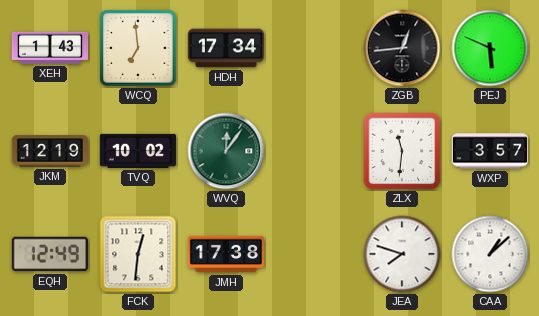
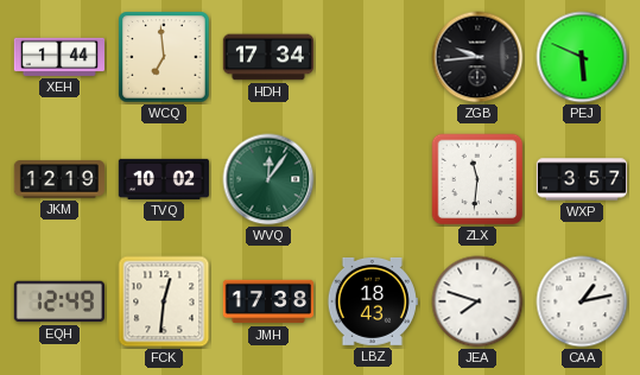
XEH: 1:43 -> 1:44
ZGB: 12:44 -> 9:44
LBZ: none -> 18:43
CAA: 1:08 -> 1:13
